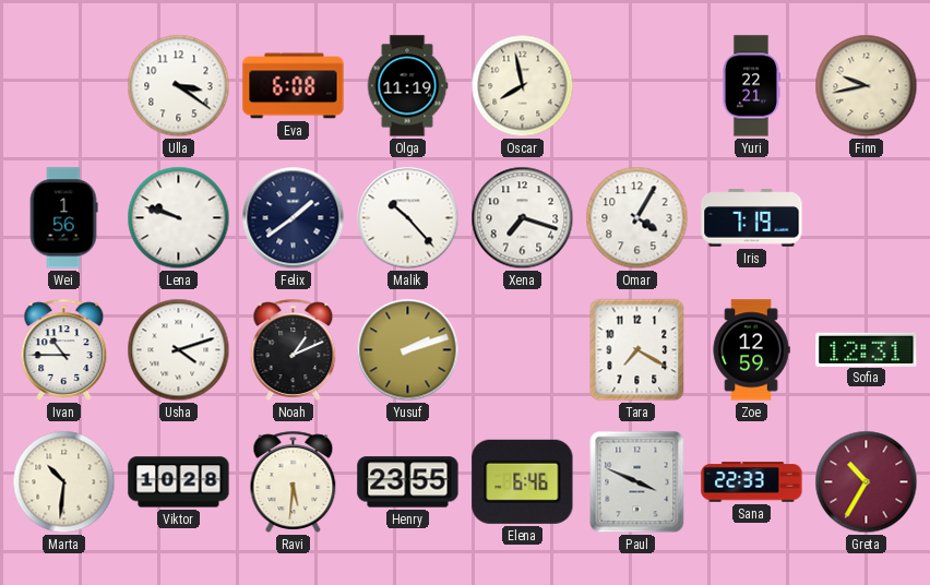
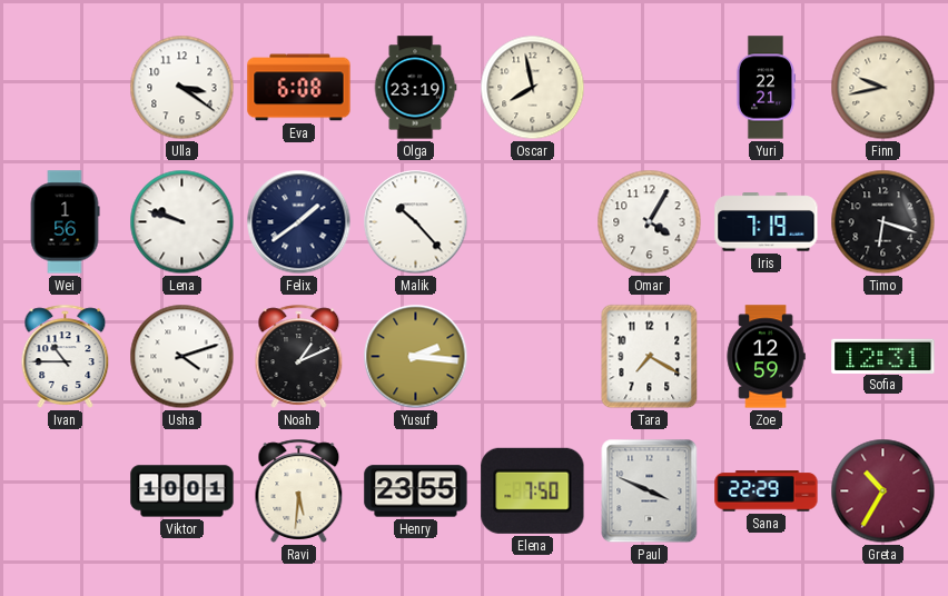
Olga: 11:19 -> 23:19
Xena: 7:18 -> none
Timo: none -> 6:18
Yusuf: 2:12 -> 2:16
Marta: 10:31 -> none
Viktor: 10:28 -> 10:01
Elena: 6:46 -> 7:50
Sana: 22:33 -> 22:29
